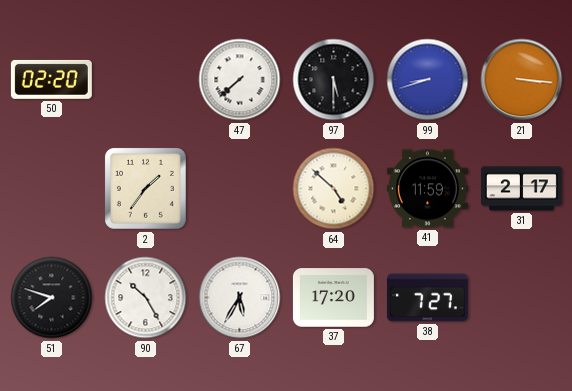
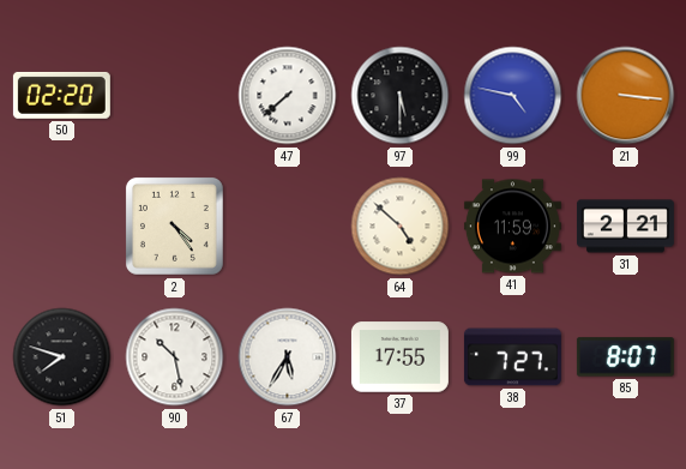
99: 8:42 -> 4:47
2: 1:36 -> 4:24
31: 2:17 -> 2:21
90: 10:25 -> 10:28
37: 17:20 -> 17:55
85: none -> 8:07
